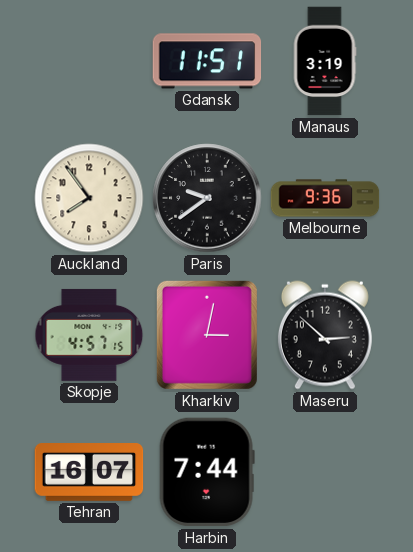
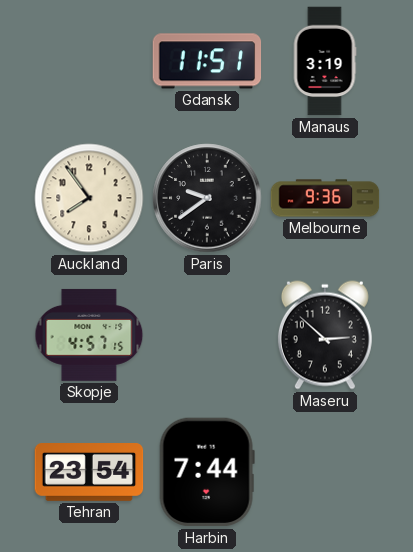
Kharkiv: 3:02 -> none
Tehran: 16:07 -> 23:54
